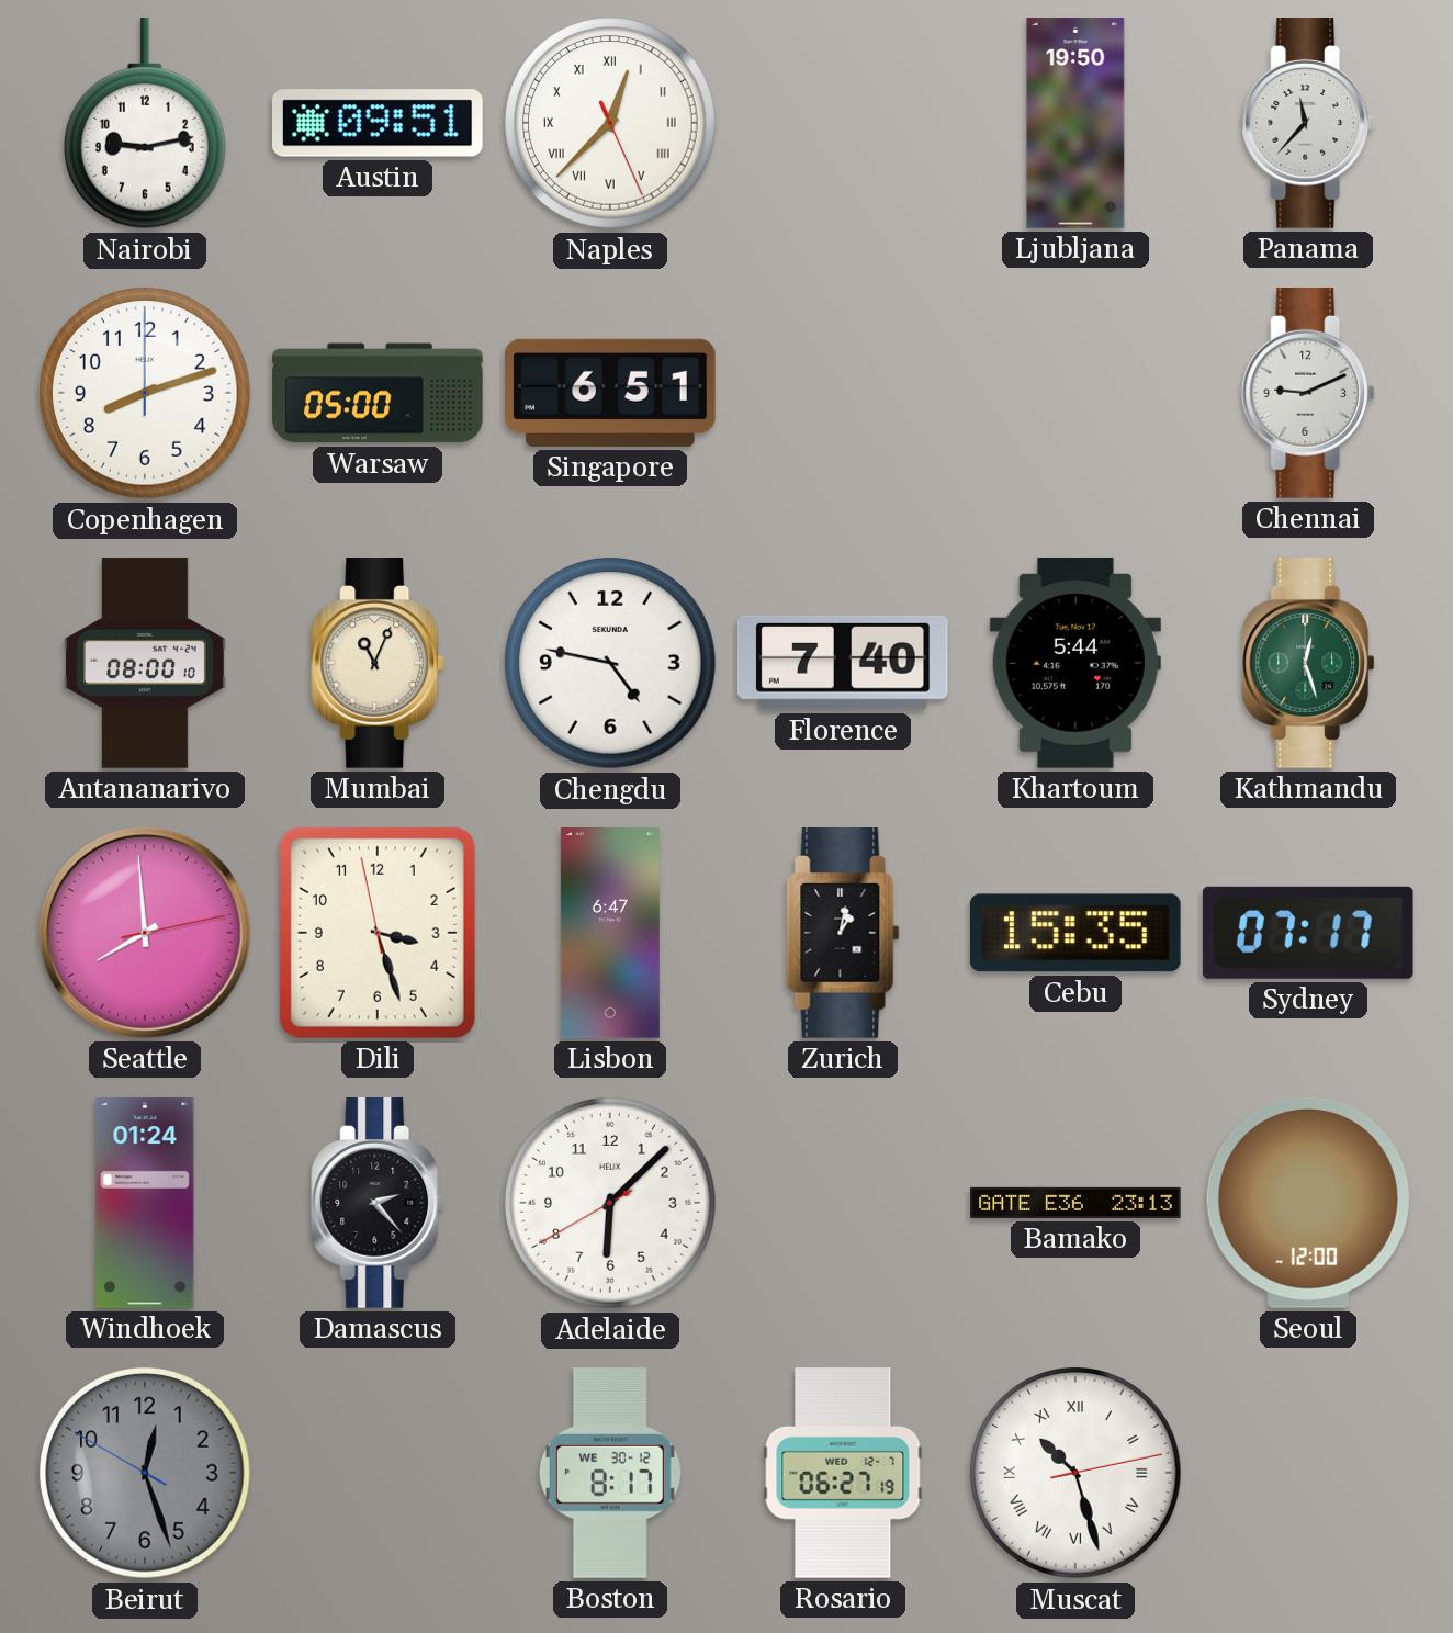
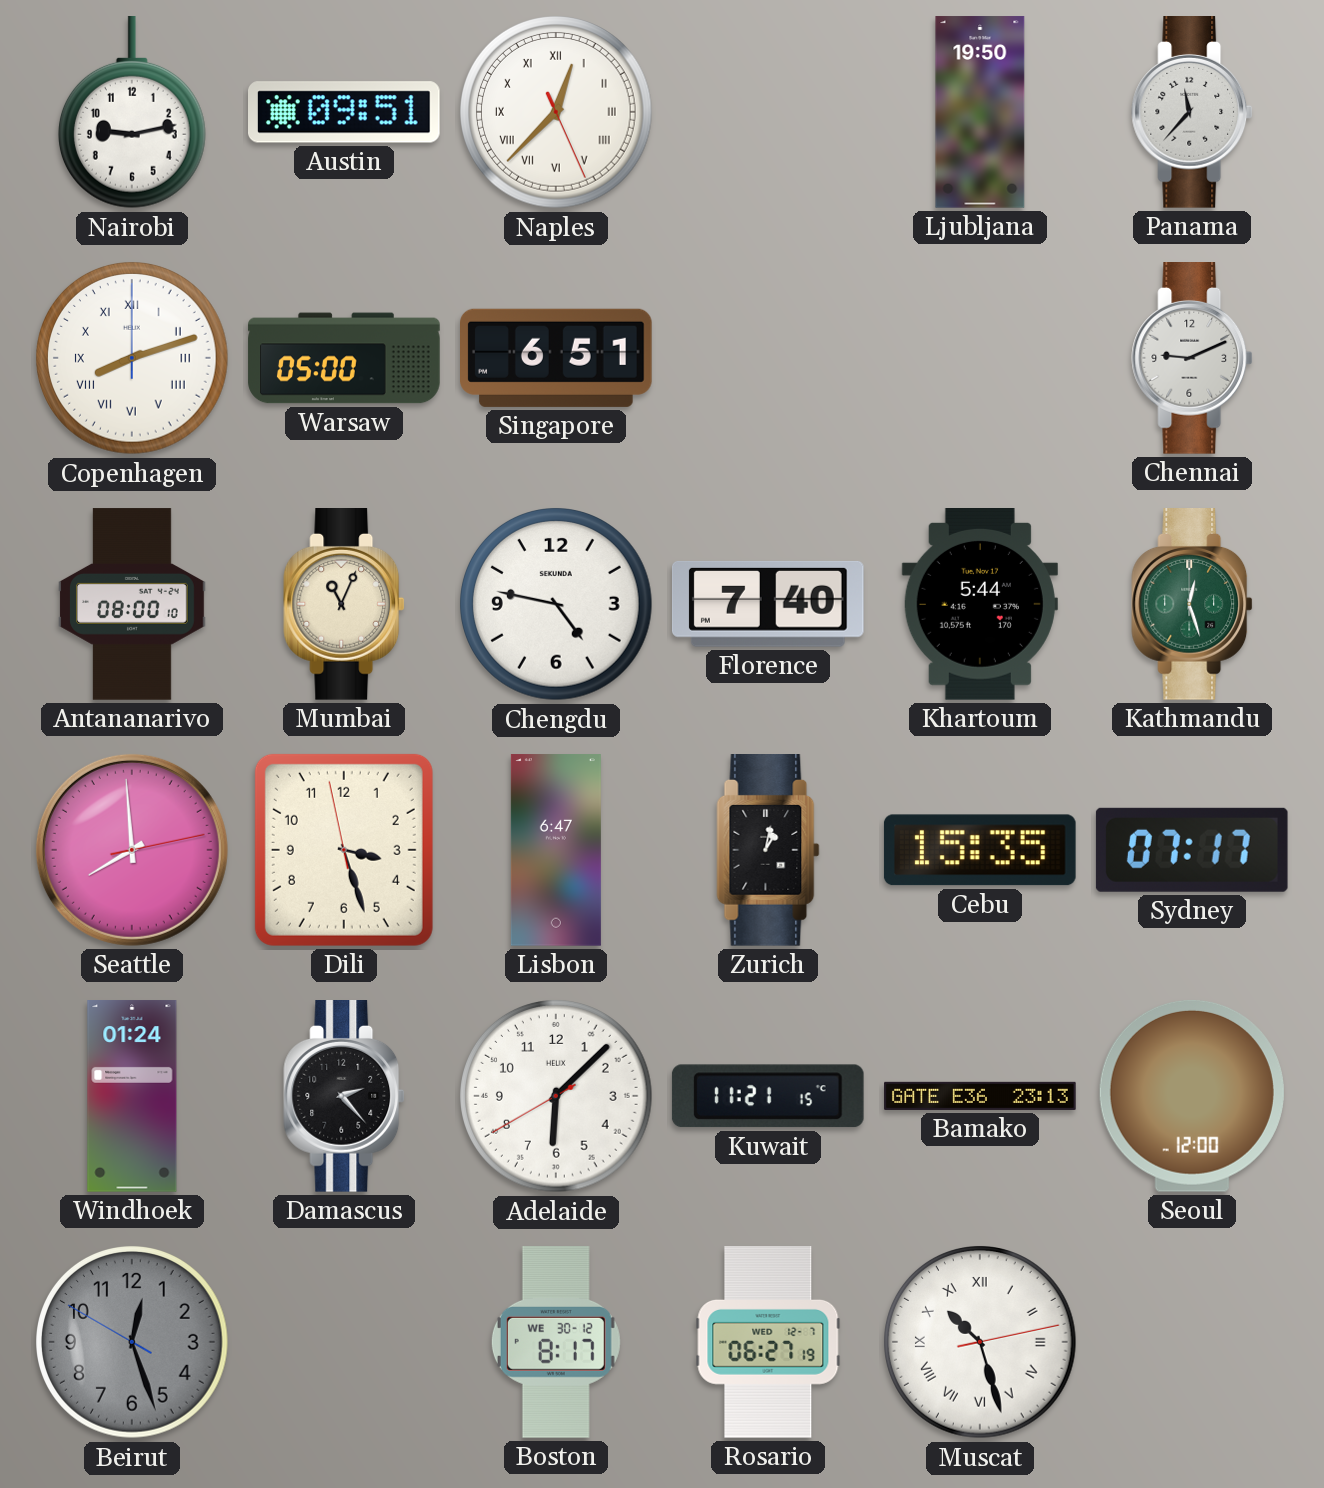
Copenhagen numerals: Arabic -> Roman
Kuwait: none -> 11:21
